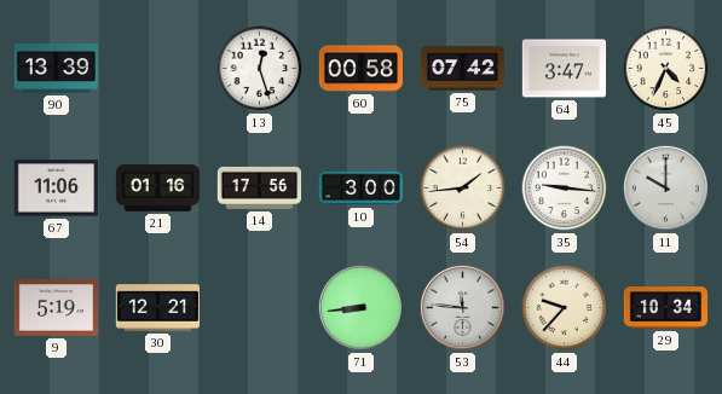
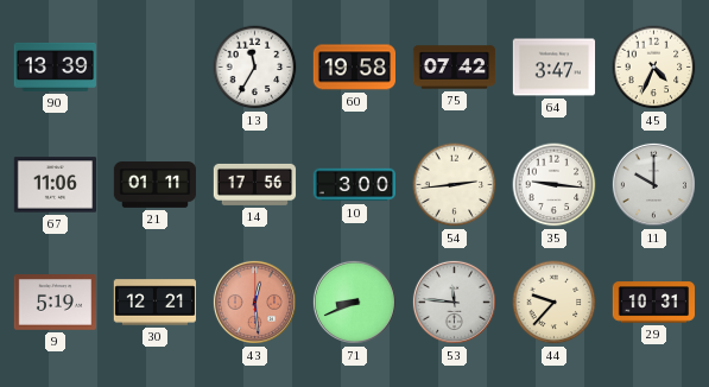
13: 12:27 -> 11:35
60: 00:58 -> 19:58
21: 01:16 -> 01:11
54: 1:44 -> 2:44
43: none -> 12:29
71: 8:44 -> 8:41
29: 10:34 -> 10:31
